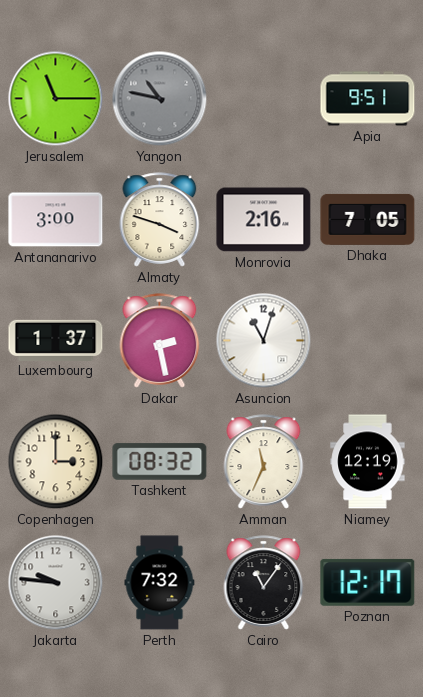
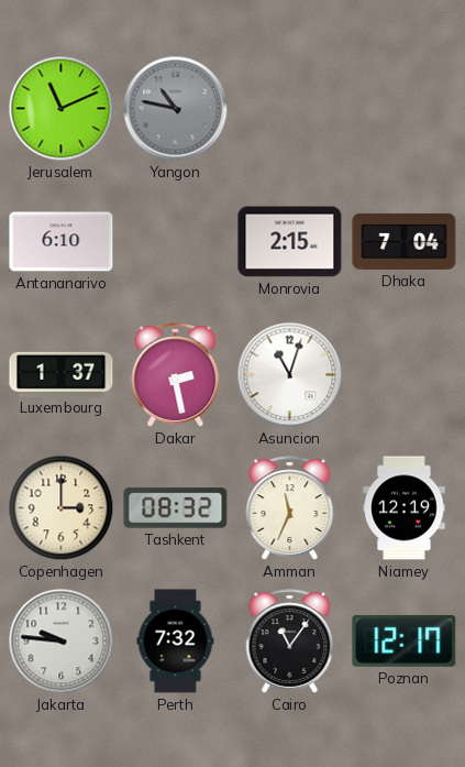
Jerusalem: 11:15 -> 11:11
Apia: 9:51 -> none
Antananarivo: 3:00 -> 6:10
Almaty: 3:48 -> none
Monrovia: 2:16 -> 2:15
Dhaka: 7:05 -> 7:04
